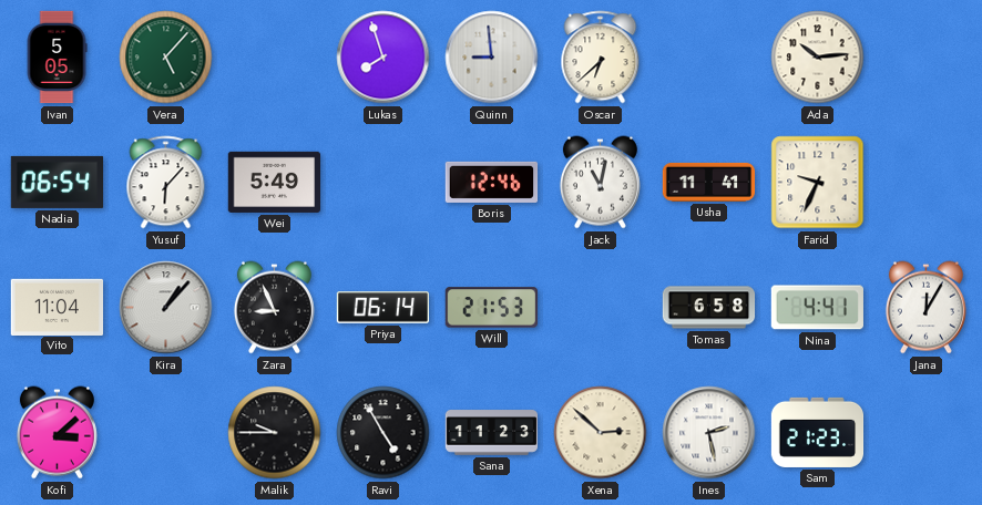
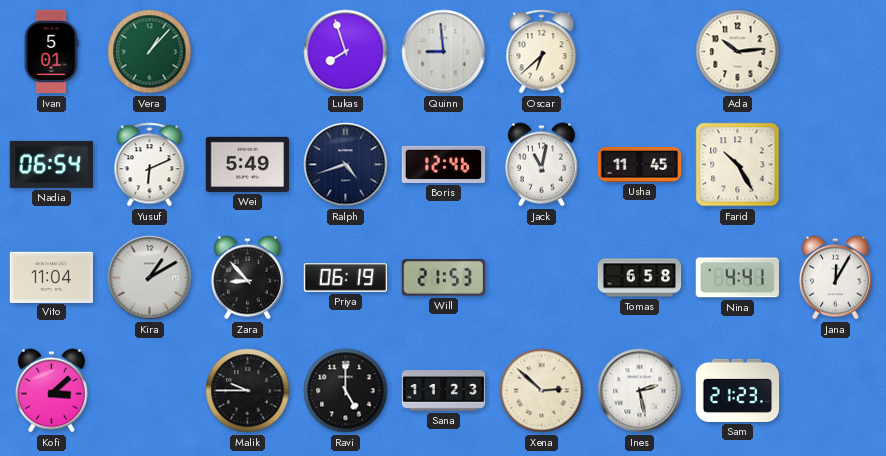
Ivan: 5:05 -> 5:01
Vera: 5:07 -> 1:07
Yusuf: 6:07 -> 6:11
Ralph: none -> 4:42
Usha: 11:41 -> 11:45
Farid: 9:34 -> 10:25
Kira: 1:07 -> 1:10
Zara: 8:56 -> 8:53
Priya: 06:14 -> 06:19
Ravi: 4:55 -> 5:00
